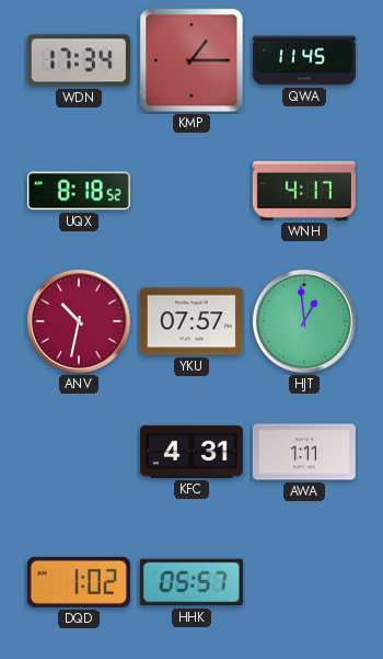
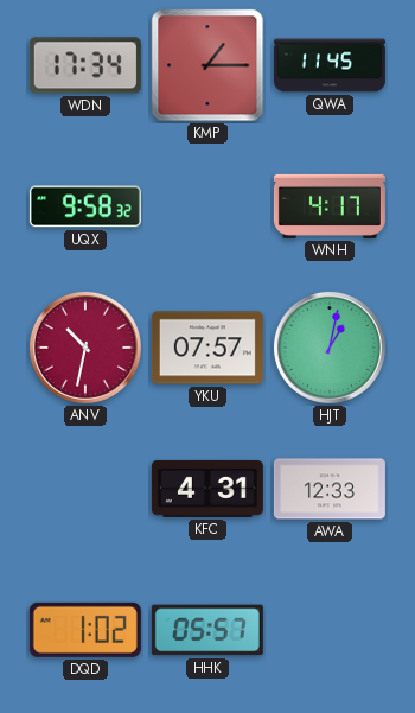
UQX: 8:18 -> 9:58
HJT: 12:59 -> 1:02
AWA: 1:11 -> 12:33
